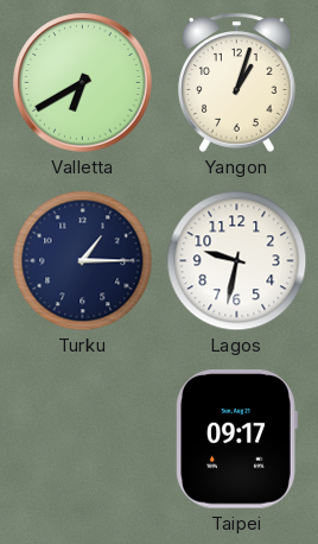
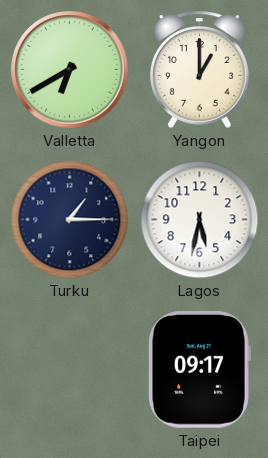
Yangon: 1:03 -> 1:00
Lagos: 9:32 -> 5:32
